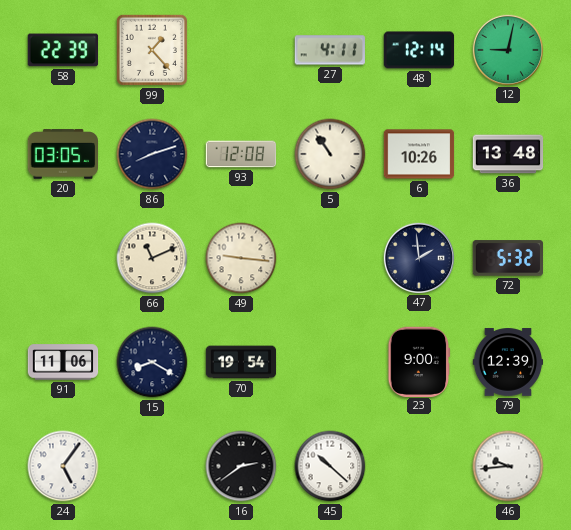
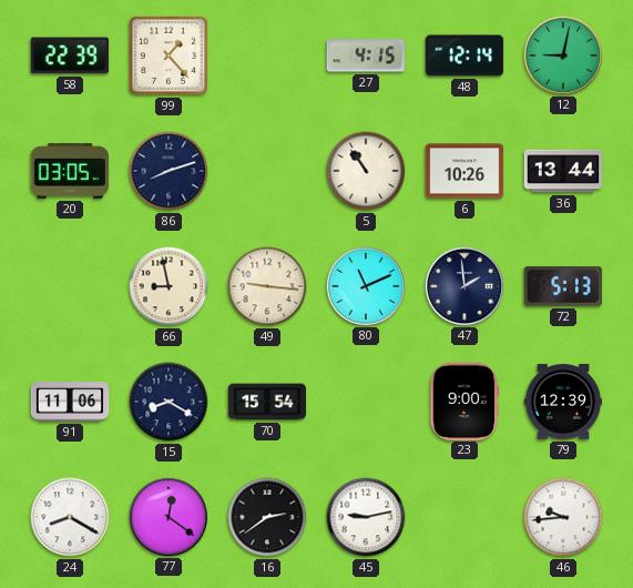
27: 4:11 -> 4:15
93: 12:08 -> none
36: 13:48 -> 13:44
66: 11:11 -> 8:58
80: none -> 11:11
72: 5:32 -> 5:13
70: 19:54 -> 15:54
24: 5:06 -> 8:20
77: none -> 12:21
45: 10:22 -> 9:13
